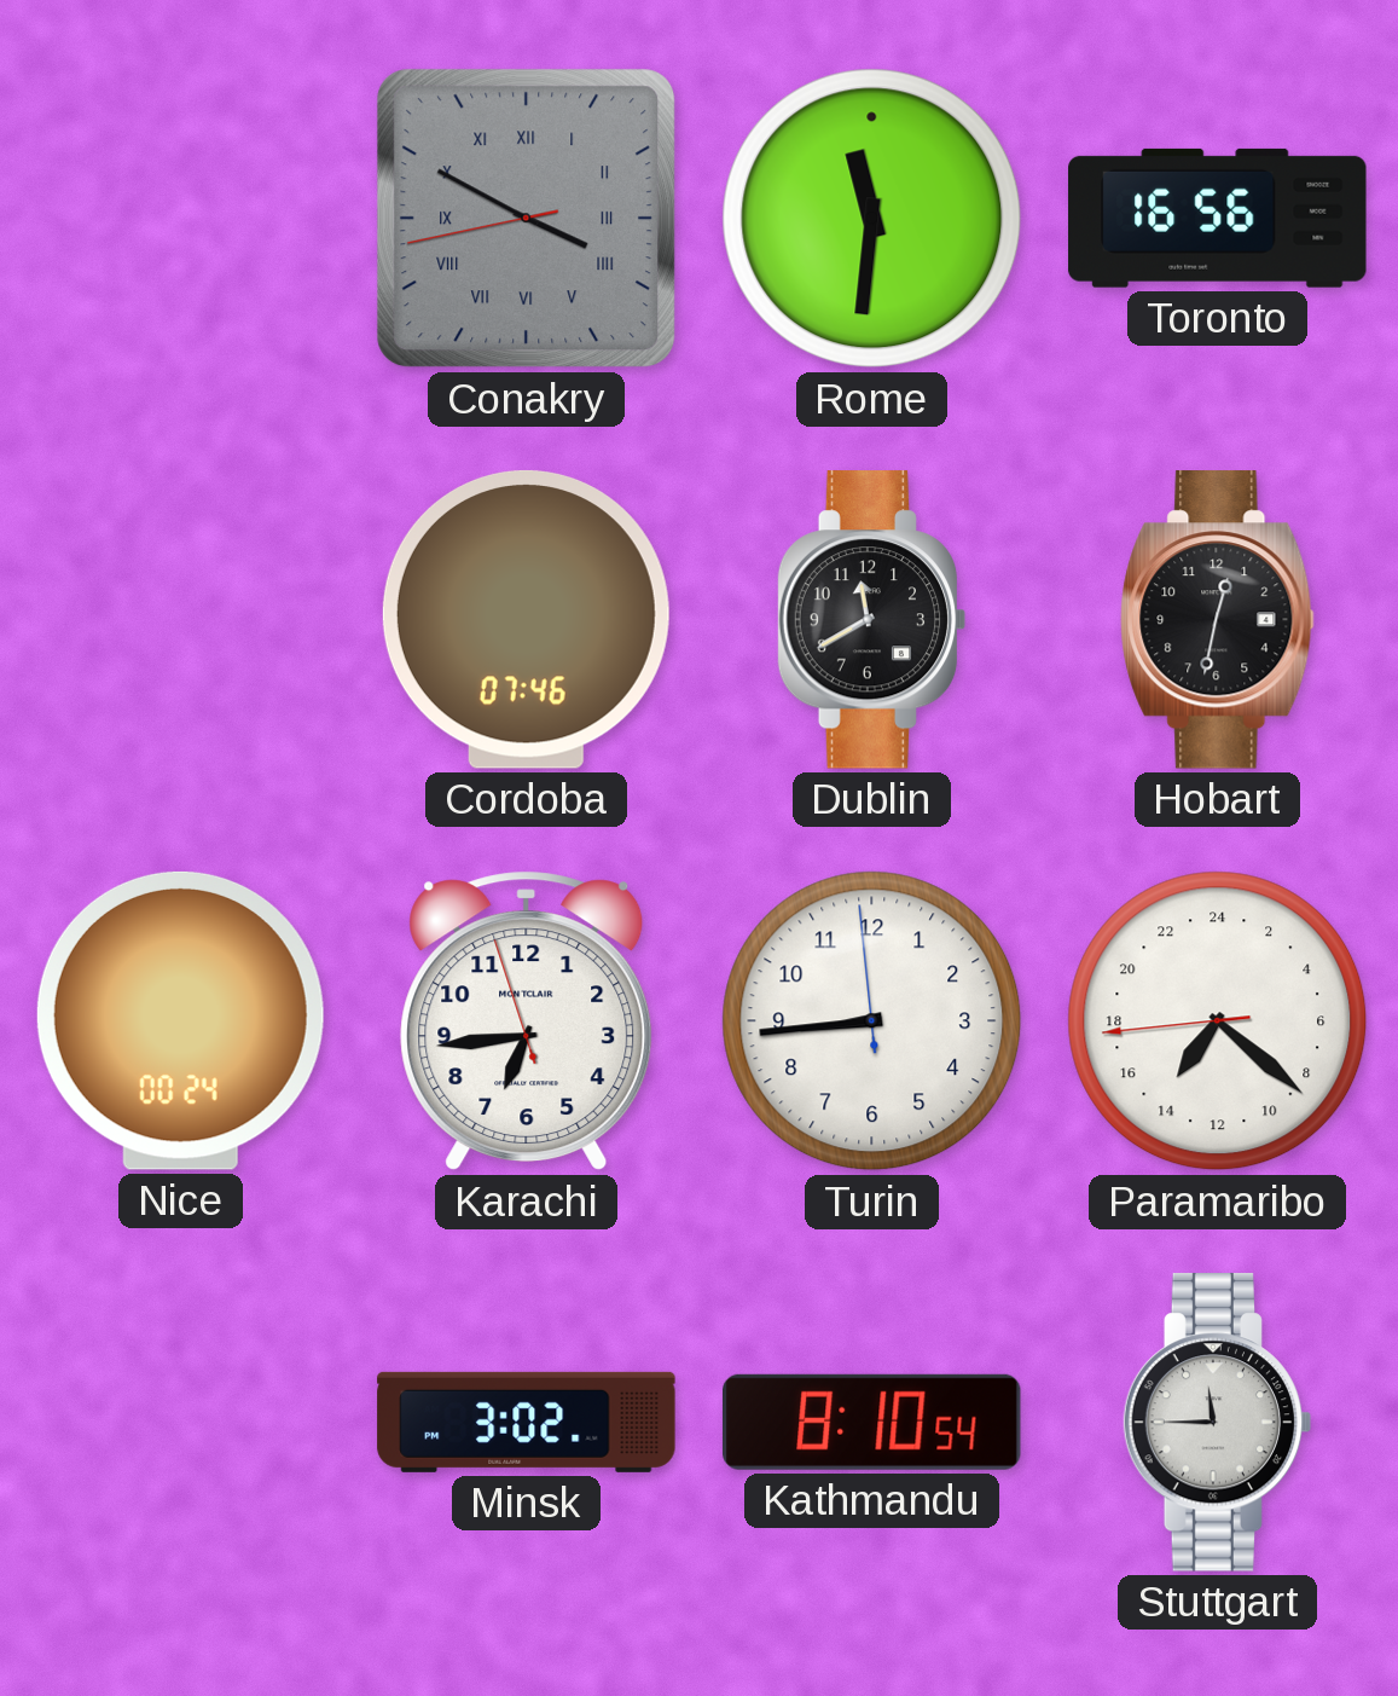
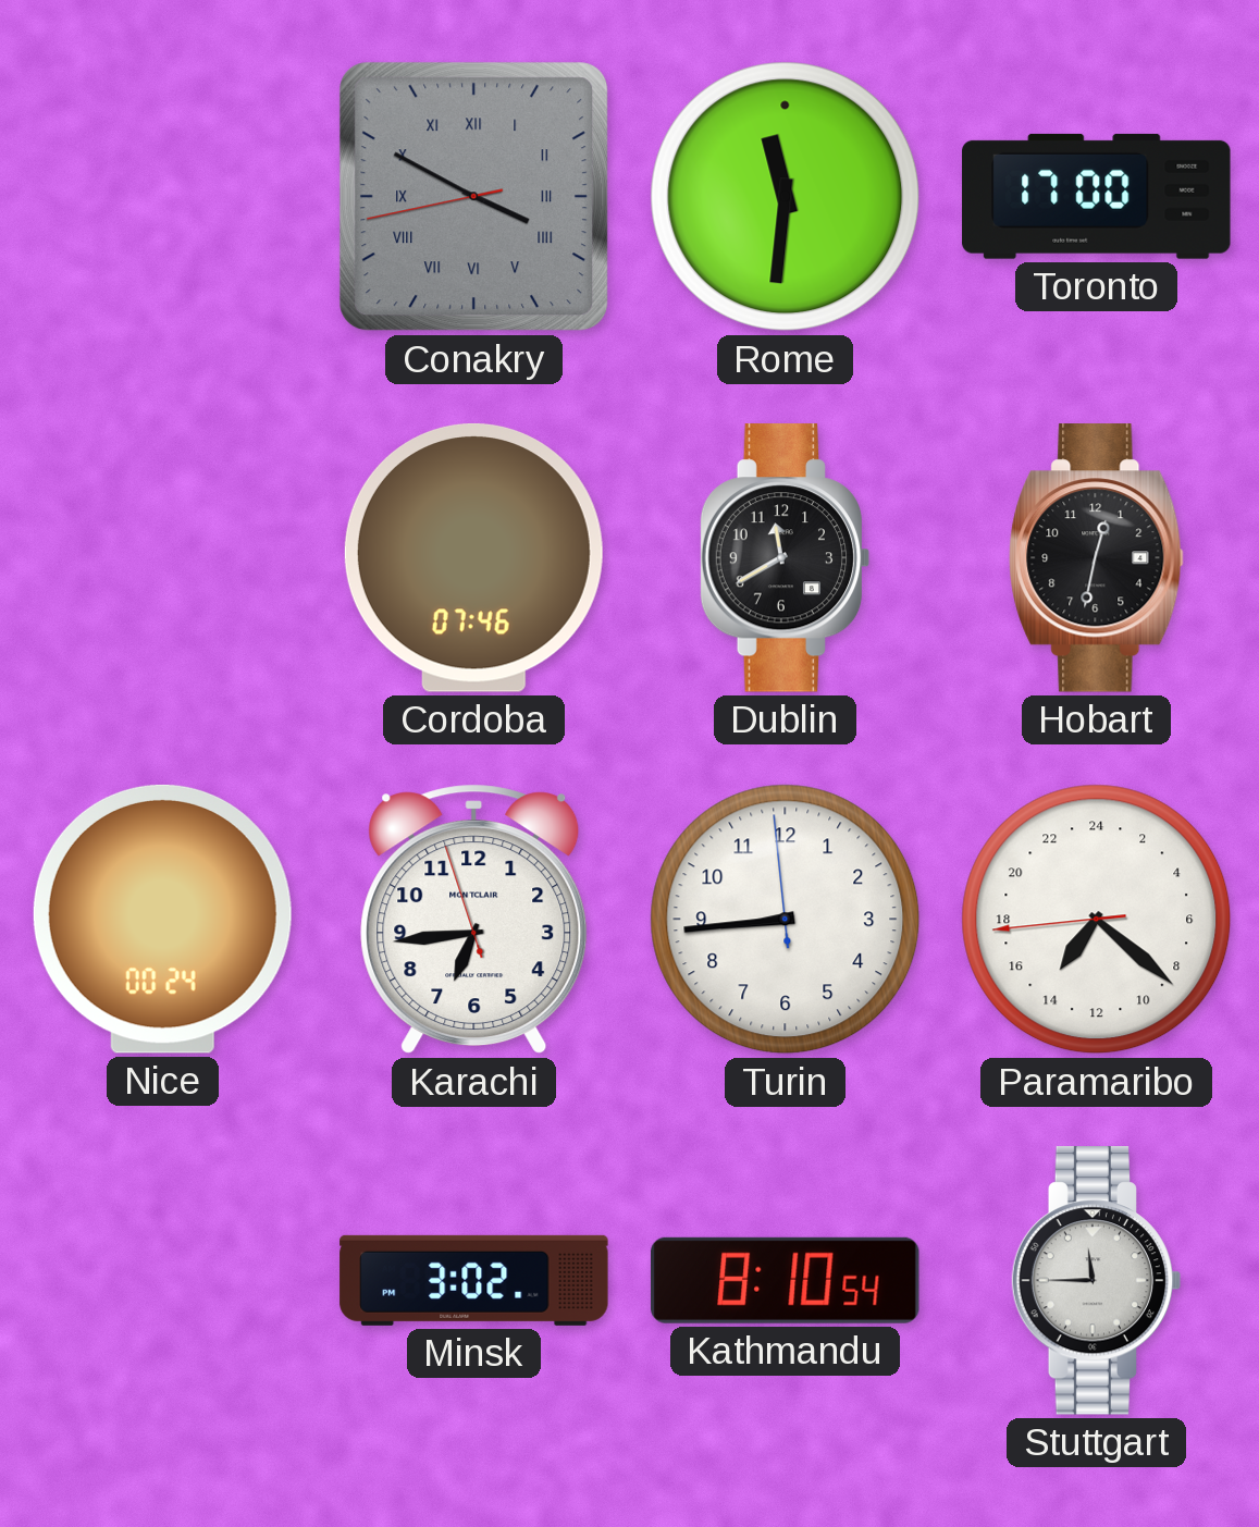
Toronto: 16:56 -> 17:00
